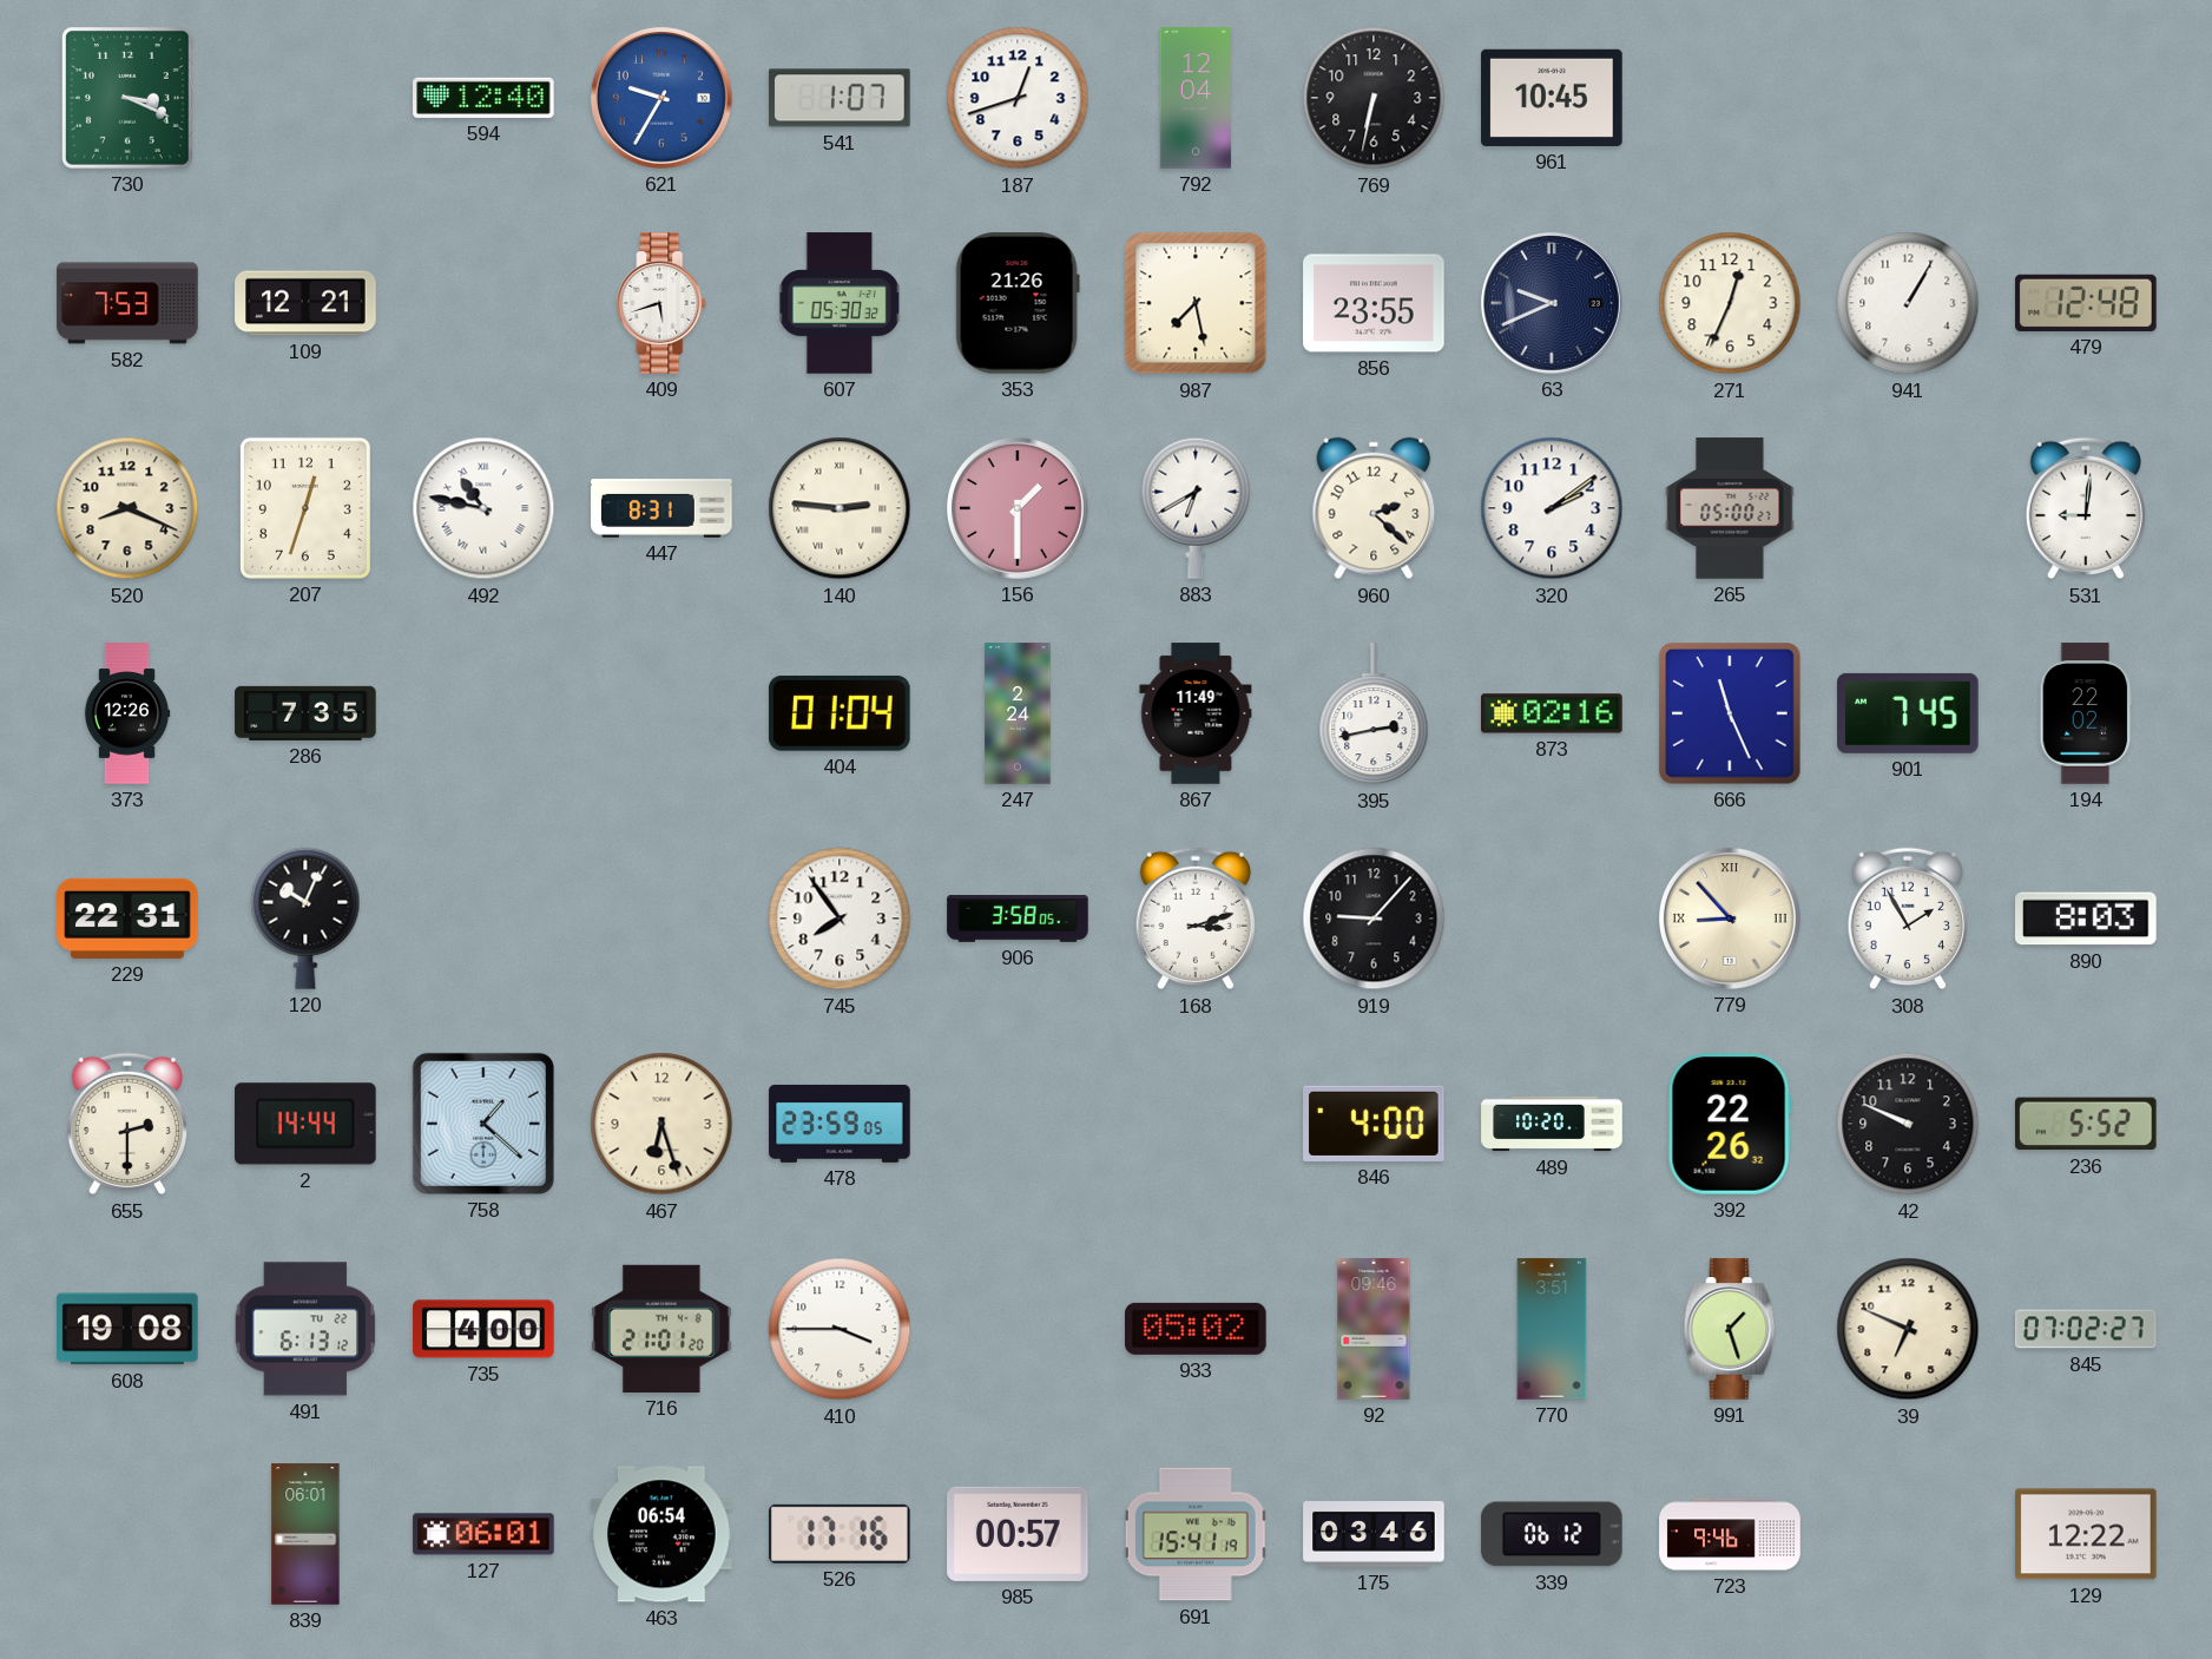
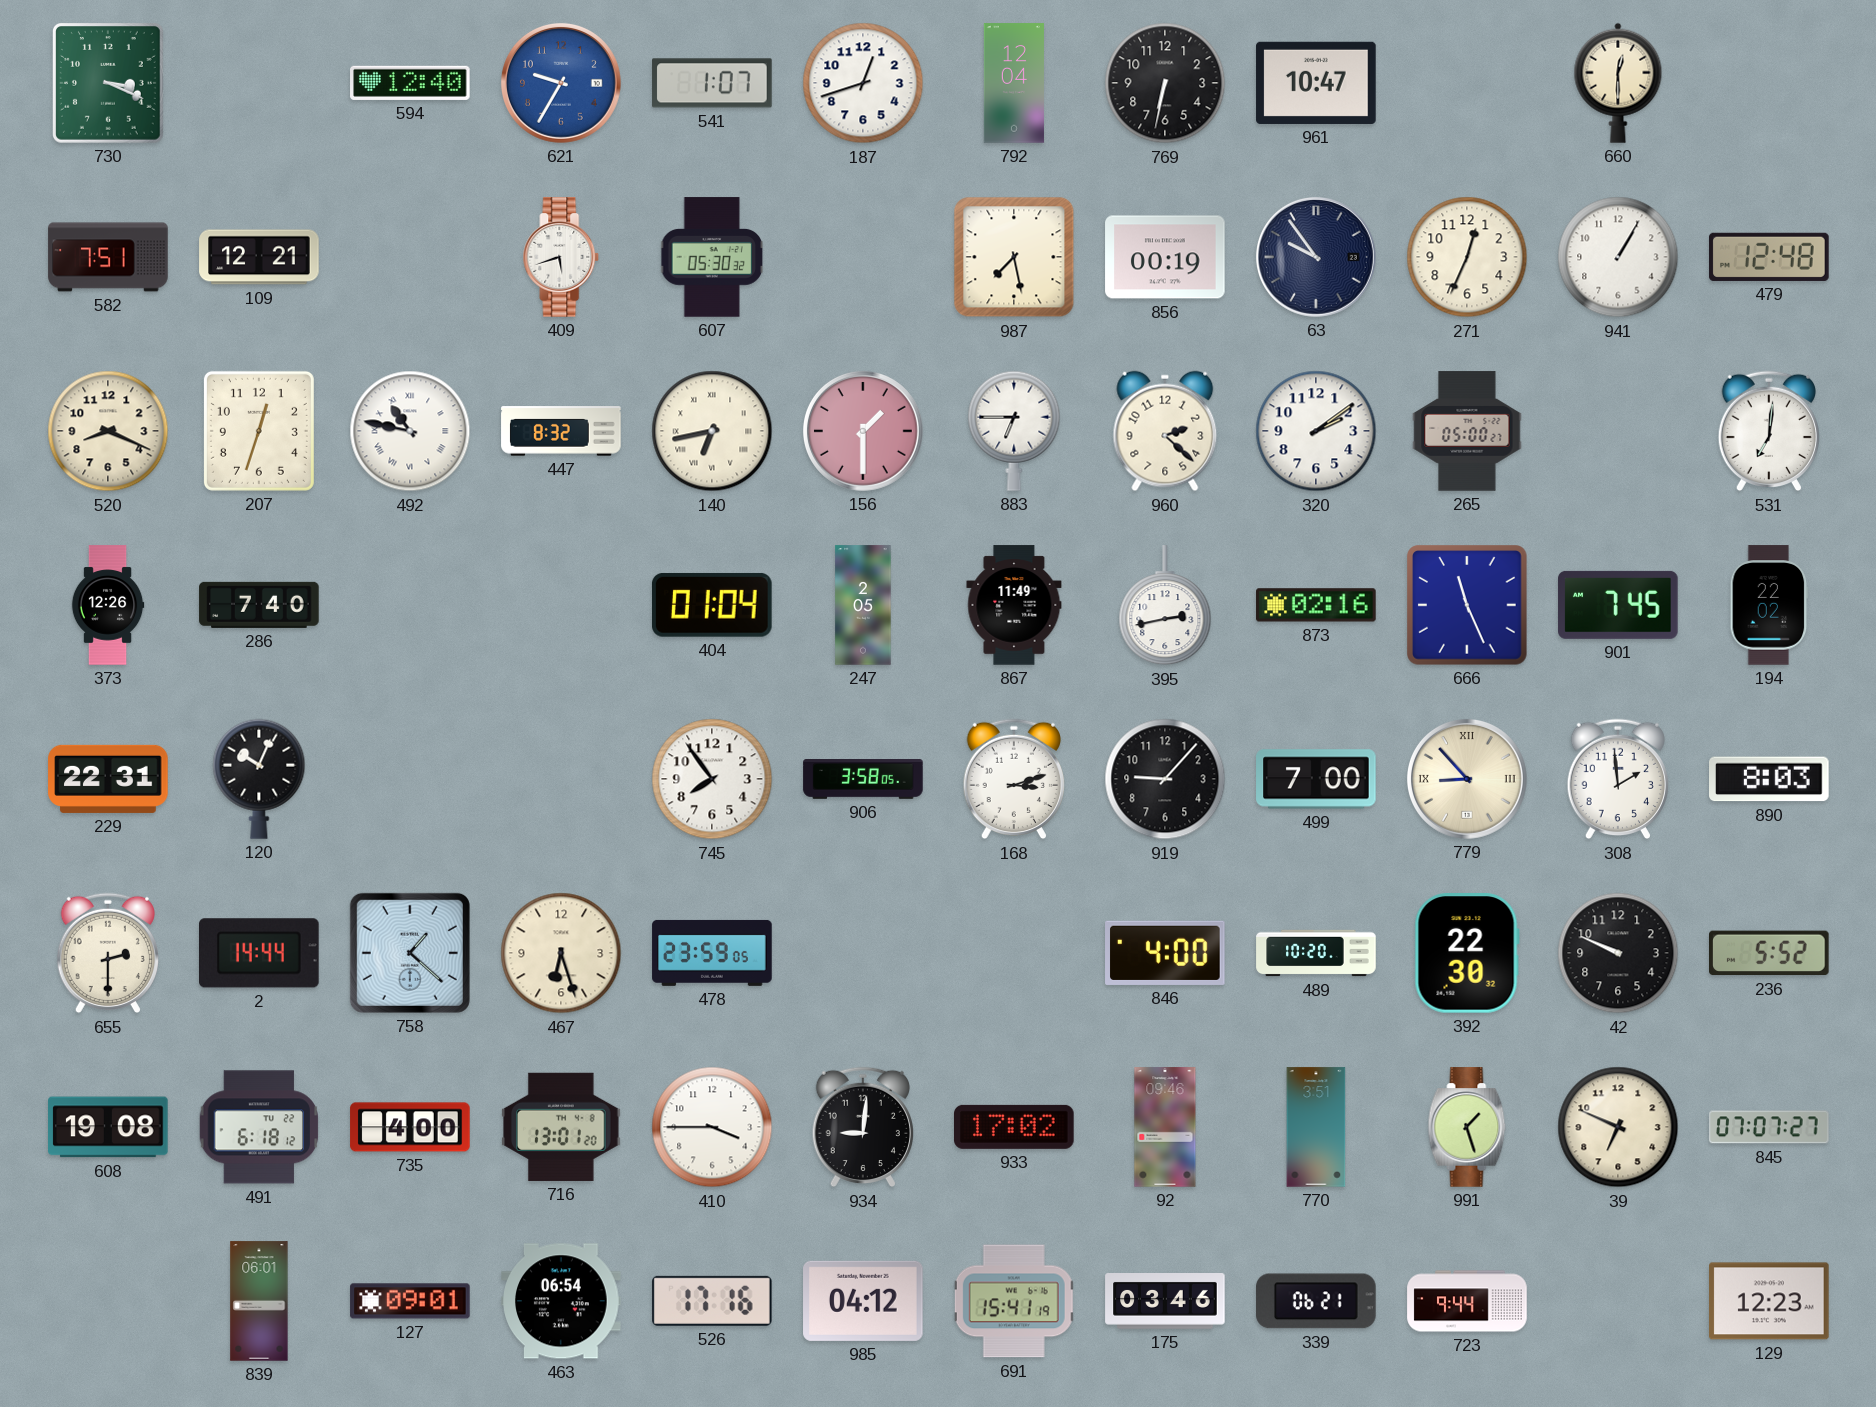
961: 10:45 -> 10:47
660: none -> 12:30
582: 7:53 -> 7:51
353: 21:26 -> none
856: 23:55 -> 00:19
63: 9:41 -> 9:54
447: 8:31 -> 8:32
140: 2:46 -> 6:43
883: 6:40 -> 6:45
531: 9:01 -> 7:01
286: 7:35 -> 7:40
247: 2:24 -> 2:05
499: none -> 7:00
308: 1:55 -> 1:59
392: 22:26 -> 22:30
491: 6:13 -> 6:18
716: 21:01 -> 13:01
934: none -> 9:01
933: 05:02 -> 17:02
845: 07:02 -> 07:07
127: 06:01 -> 09:01
985: 00:57 -> 04:12
339: 06:12 -> 06:21
723: 9:46 -> 9:44
129: 12:22 -> 12:23
